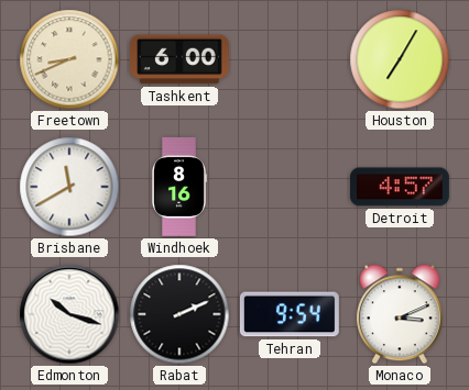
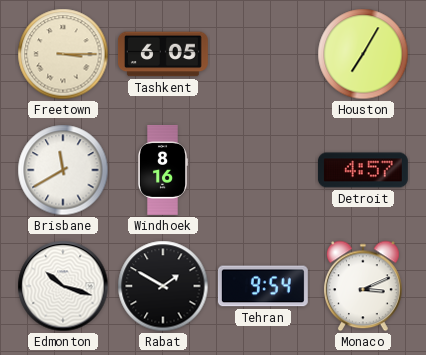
Freetown: 8:41 -> 3:15
Tashkent: 6:00 -> 6:05
Rabat: 2:11 -> 1:50
